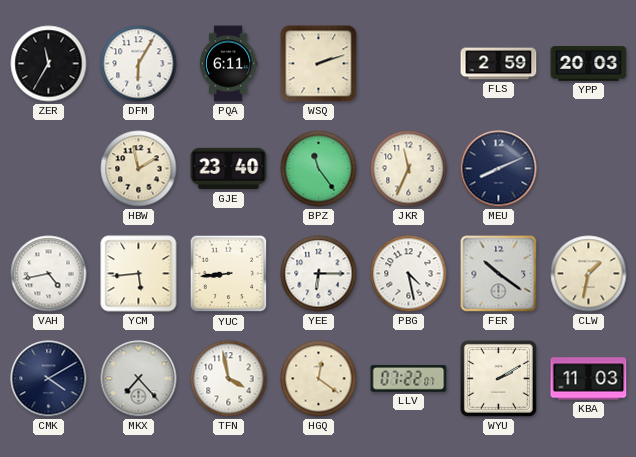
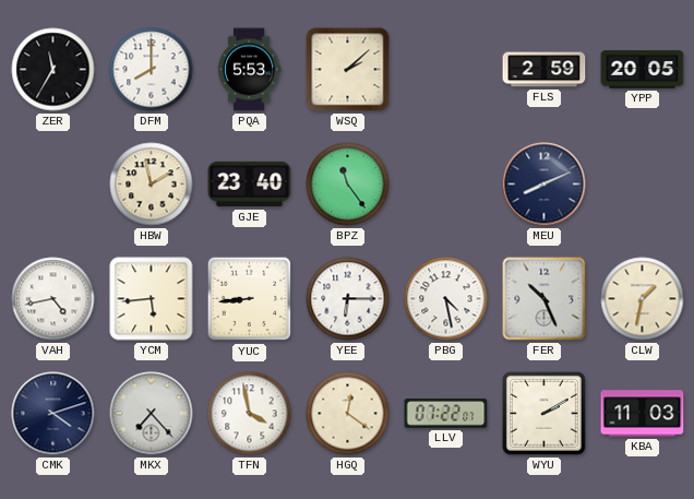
DFM: 6:05 -> 8:00
PQA: 6:11 -> 5:53
WSQ: 2:12 -> 2:08
YPP: 20:03 -> 20:05
JKR: 11:34 -> none
FER: 10:21 -> 10:26
CMK: 4:10 -> 4:12
